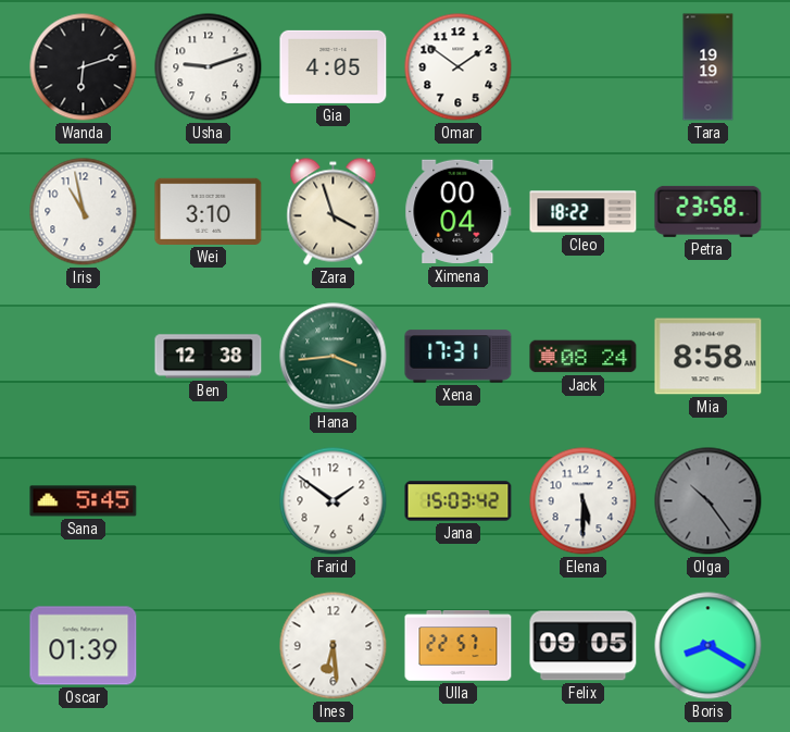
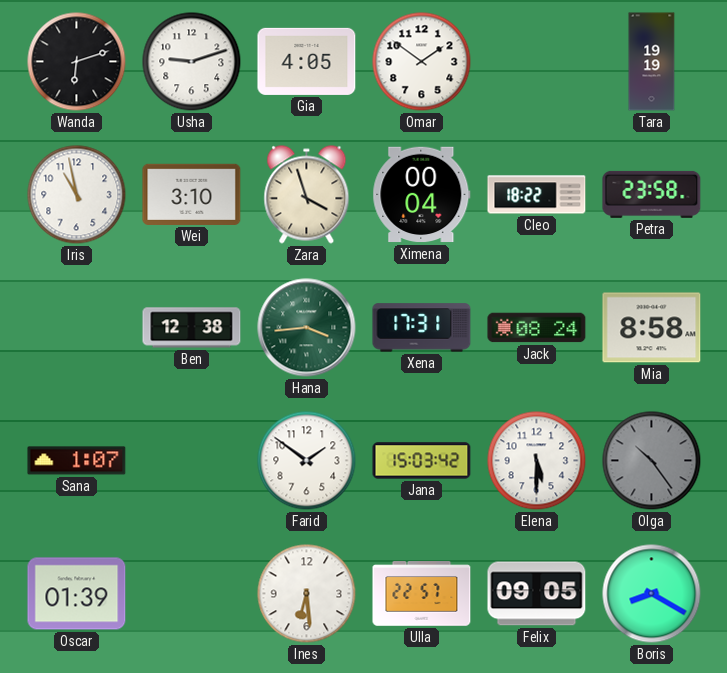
Sana: 5:45 -> 1:07
